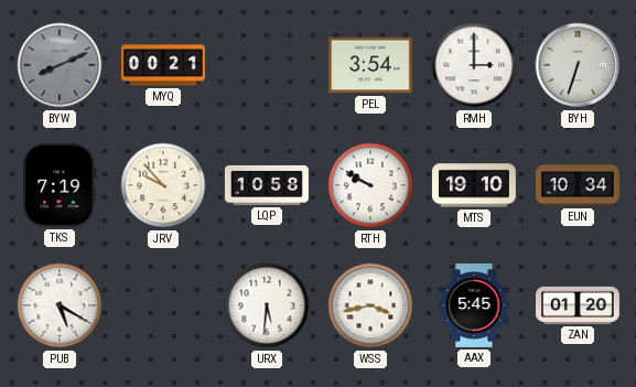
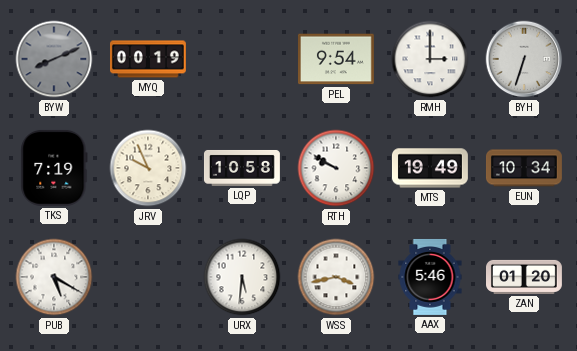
MYQ: 00:21 -> 00:19
PEL: 3:54 -> 9:54
JRV: 9:53 -> 9:56
MTS: 19:10 -> 19:49
AAX: 5:45 -> 5:46
